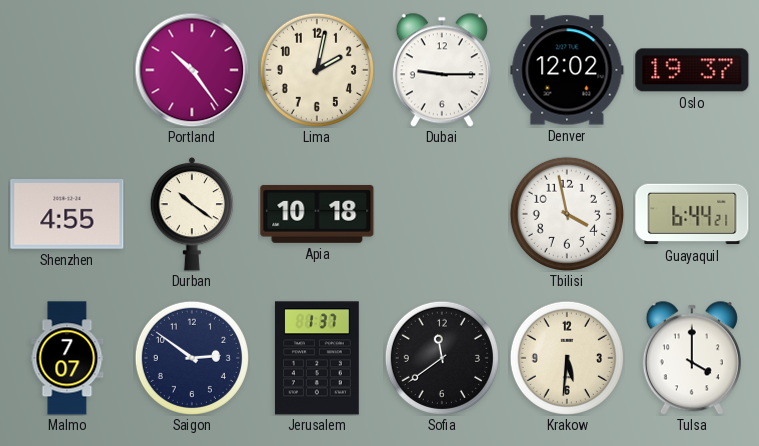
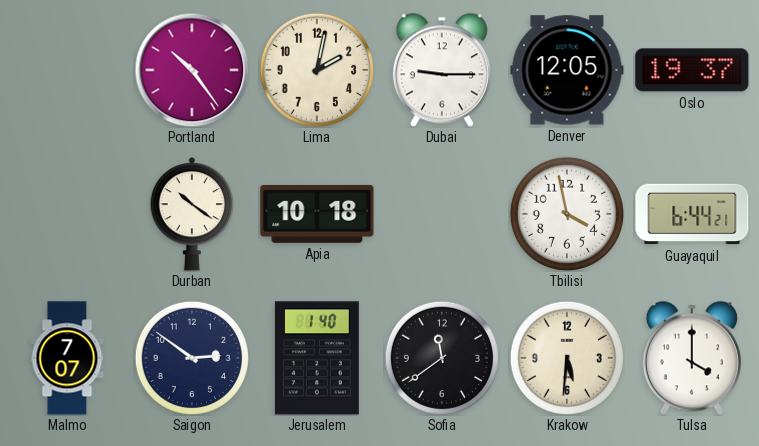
Denver: 12:02 -> 12:05
Shenzhen: 4:55 -> none
Jerusalem: 1:37 -> 1:40
